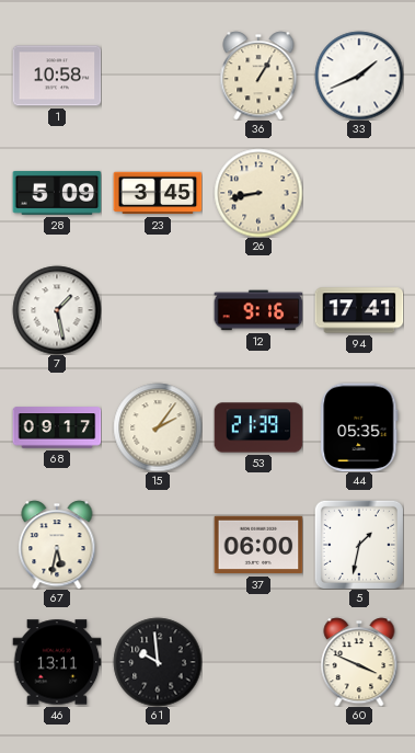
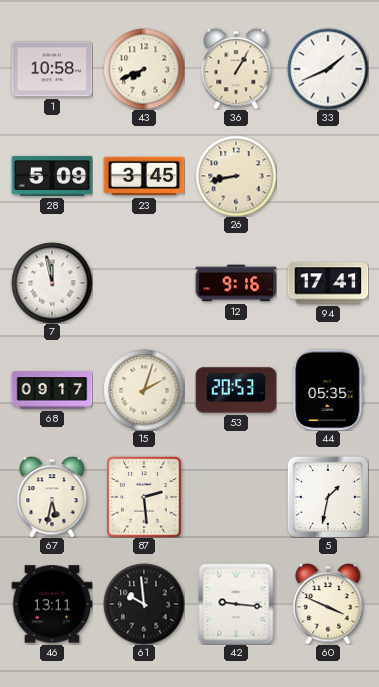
43: none -> 7:41
7: 1:28 -> 11:58
15: 2:06 -> 2:03
53: 21:39 -> 20:53
87: none -> 2:29
37: 06:00 -> none
42: none -> 9:16
